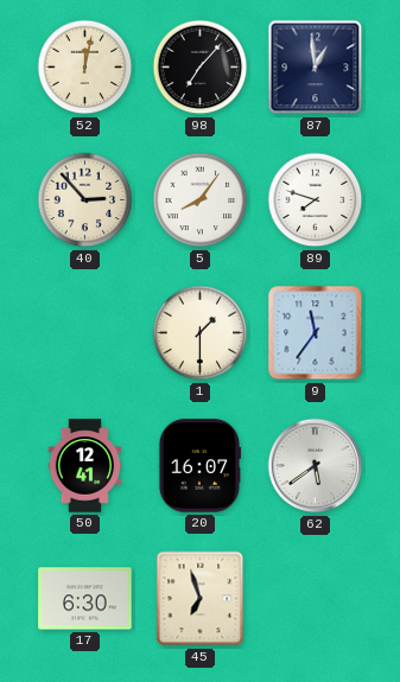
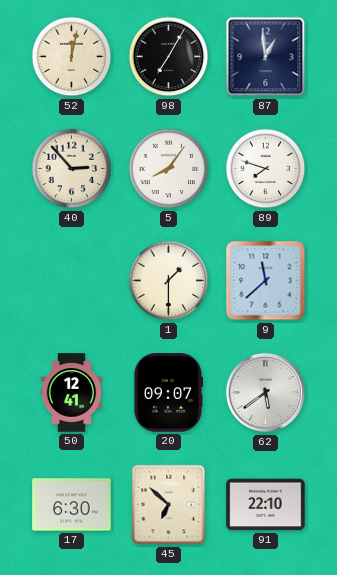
98: 7:07 -> 7:05
9: 11:36 -> 11:38
20: 16:07 -> 09:07
45: 6:57 -> 6:52
91: none -> 22:10
